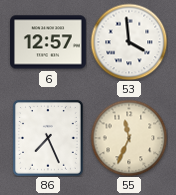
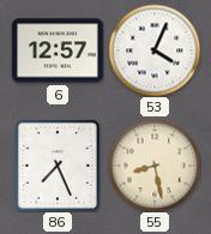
53: 3:59 -> 4:04
55: 11:34 -> 8:28
